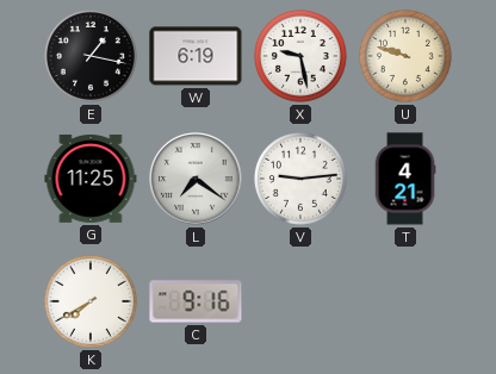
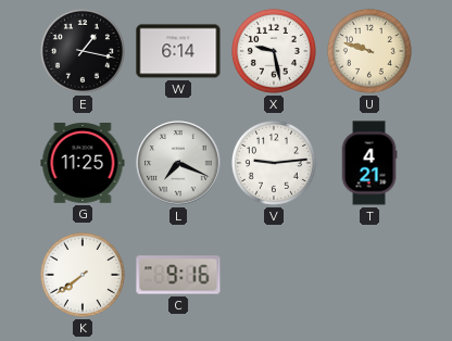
W: 6:19 -> 6:14
L: 7:21 -> 7:19
K: 7:40 -> 7:39
